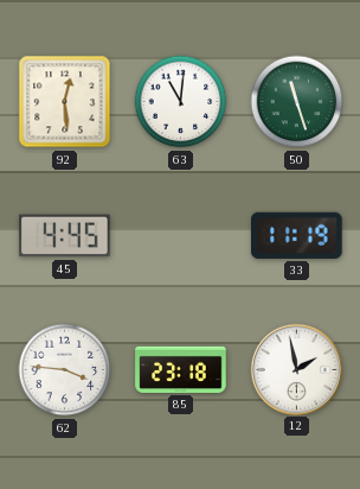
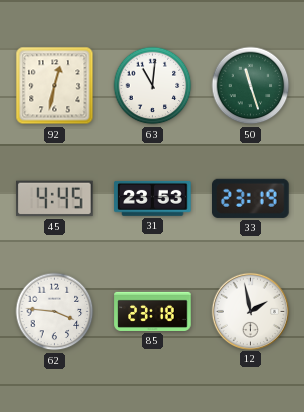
92: 12:29 -> 12:32
31: none -> 23:53
33: 11:19 -> 23:19
